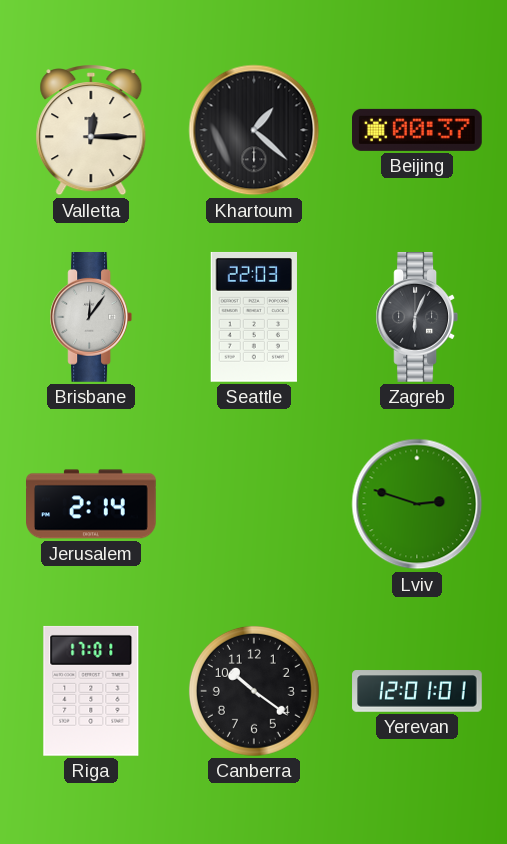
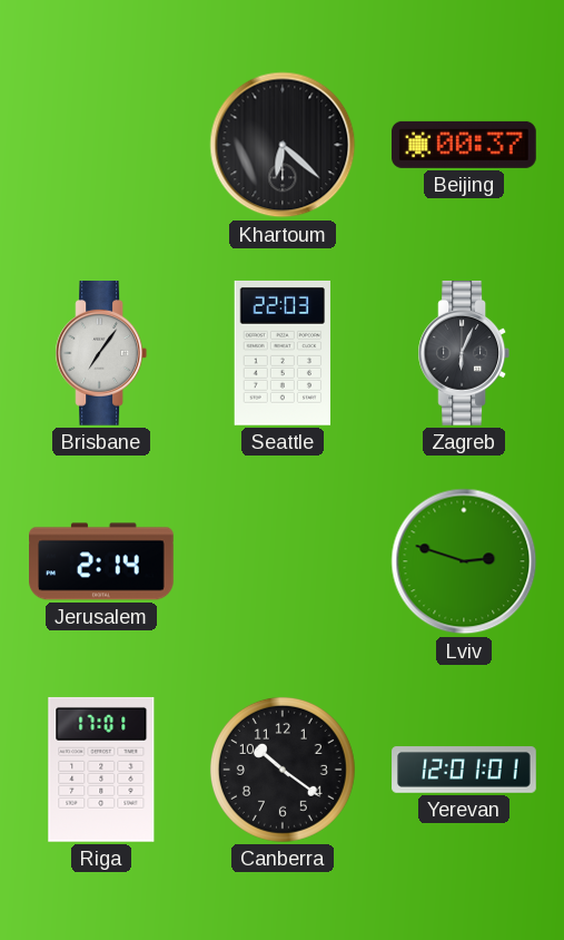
Valletta: 12:15 -> none
Khartoum: 1:22 -> 6:22
Brisbane: 12:06 -> 7:06
